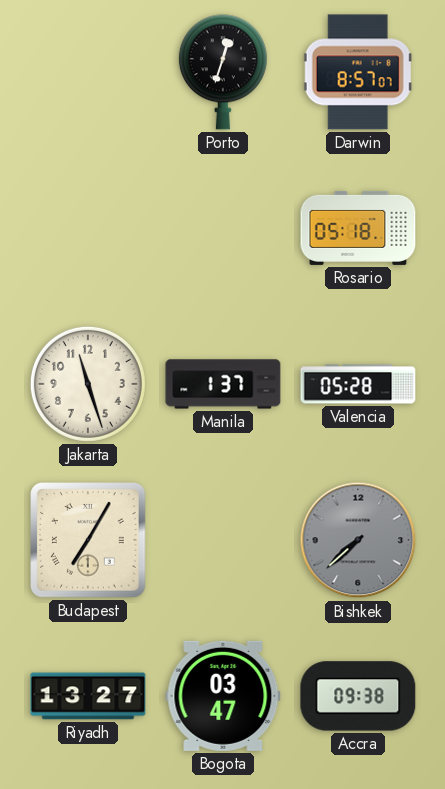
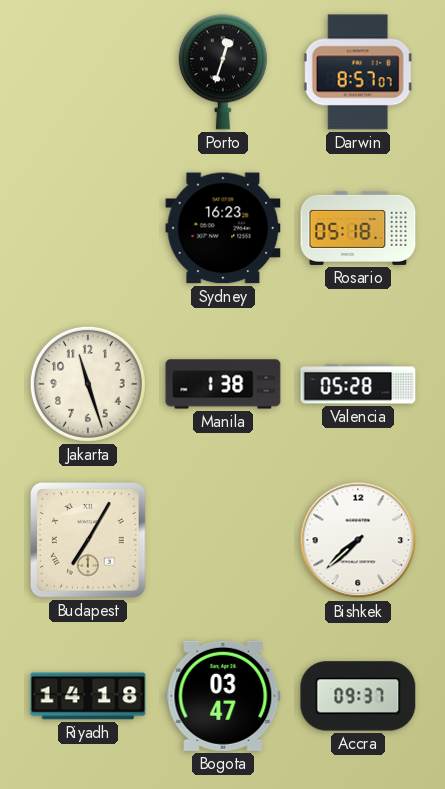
Sydney: none -> 16:23
Manila: 1:37 -> 1:38
Bishkek dial: grey -> white
Riyadh: 13:27 -> 14:18
Accra: 09:38 -> 09:37
